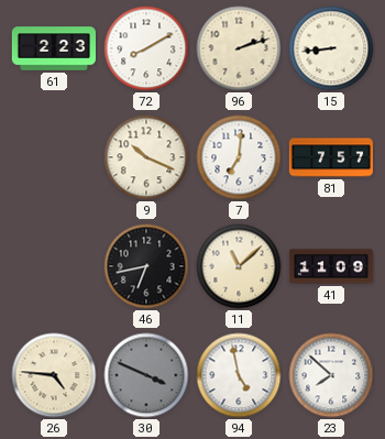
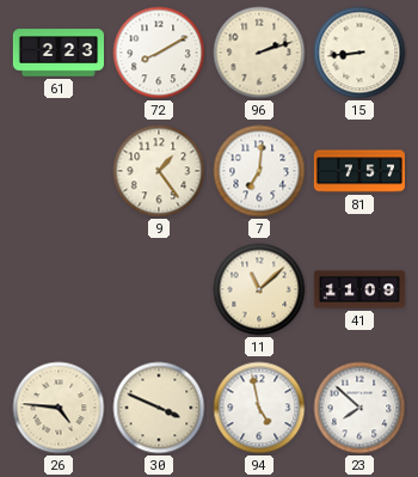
9: 10:19 -> 1:24
46: 6:43 -> none
30 dial: grey -> cream
